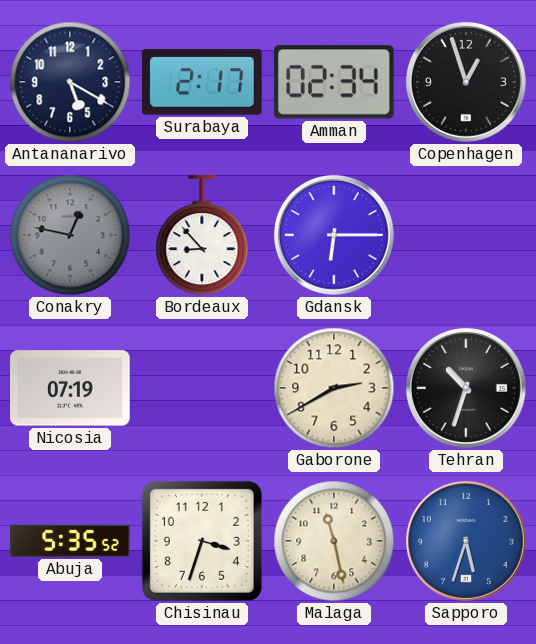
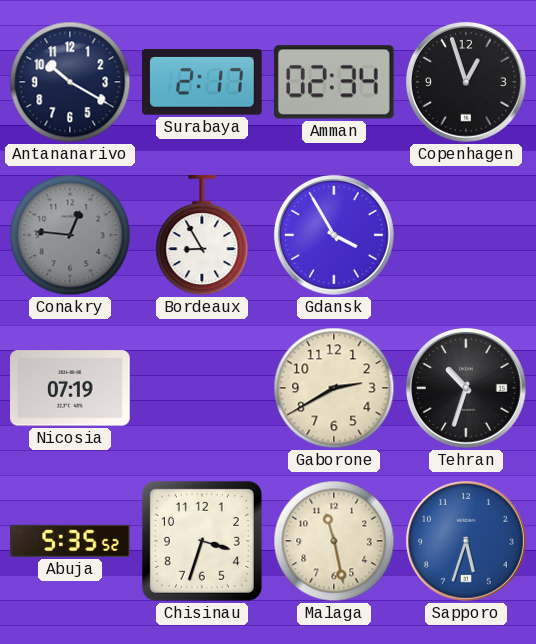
Antananarivo: 5:20 -> 10:20
Conakry: 12:47 -> 12:46
Bordeaux: 8:53 -> 8:55
Gdansk: 6:15 -> 3:55
